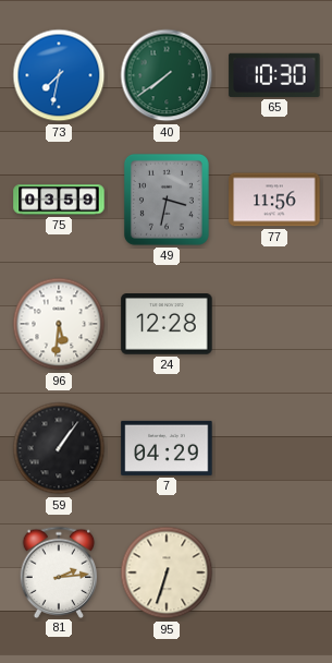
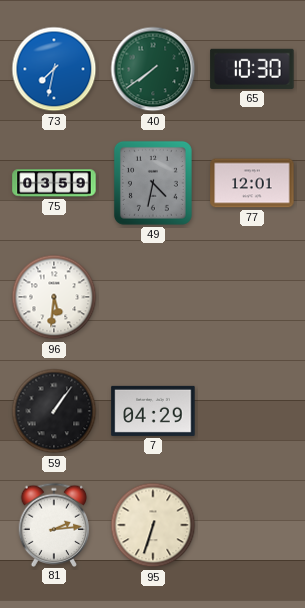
49: 3:32 -> 4:32
77: 11:56 -> 12:01
24: 12:28 -> none
